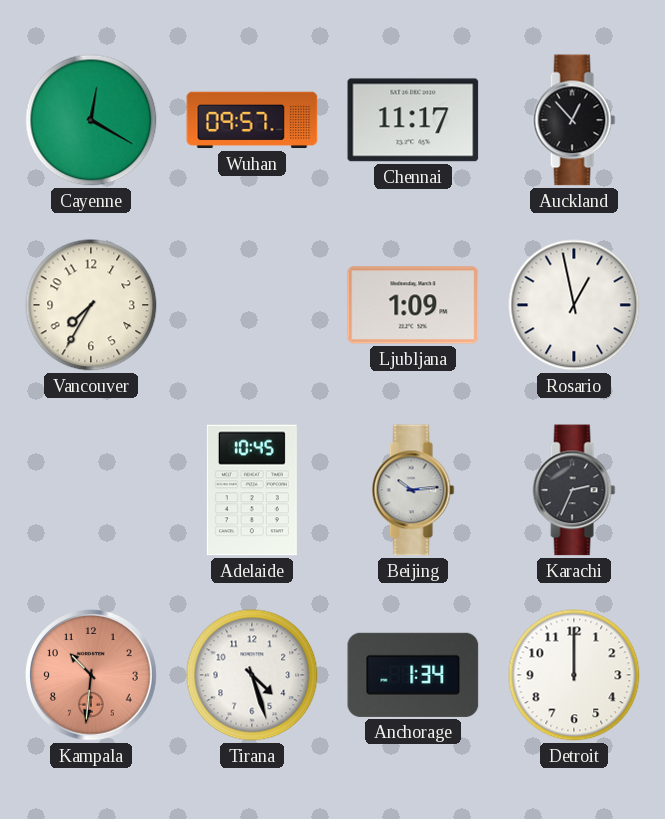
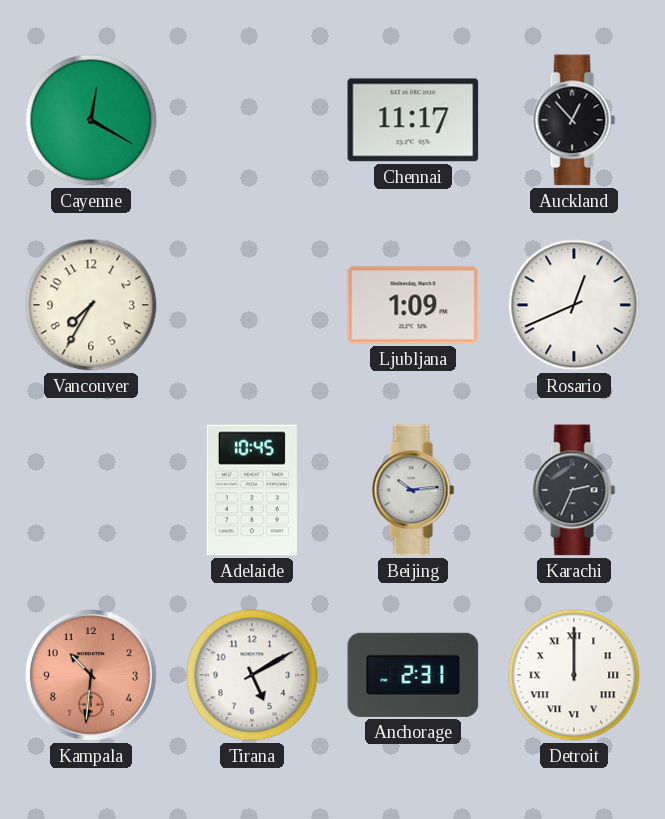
Wuhan: 09:57 -> none
Rosario: 12:58 -> 12:41
Tirana: 4:27 -> 5:10
Anchorage: 1:34 -> 2:31
Detroit numerals: Arabic -> Roman
